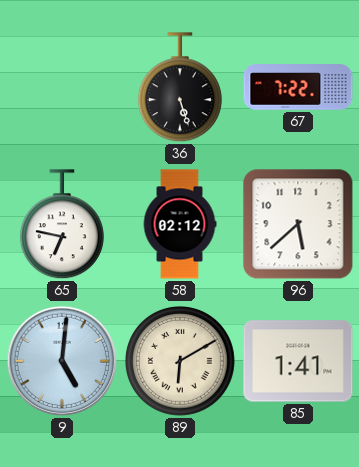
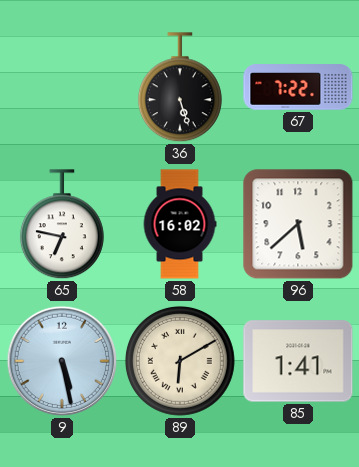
58: 02:12 -> 16:02
9: 5:01 -> 5:28
